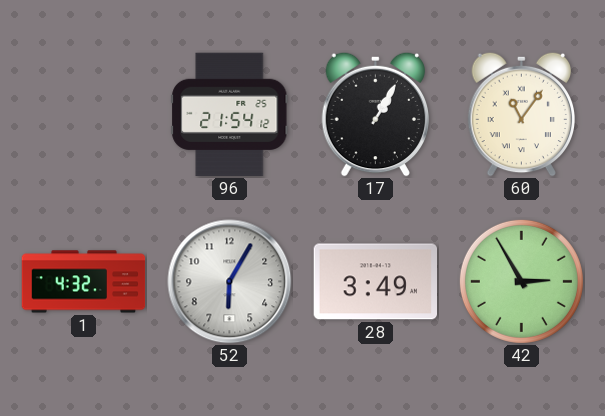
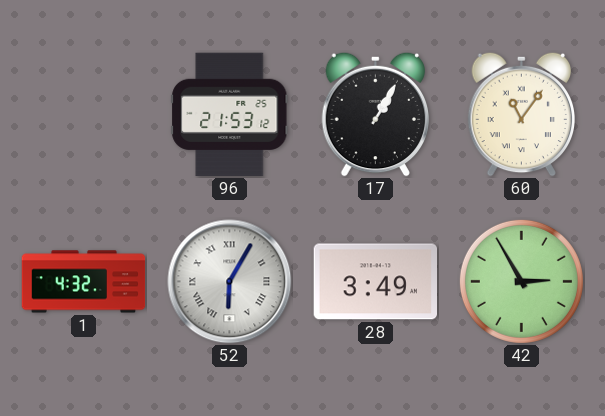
96: 21:54 -> 21:53
52 numerals: Arabic -> Roman
